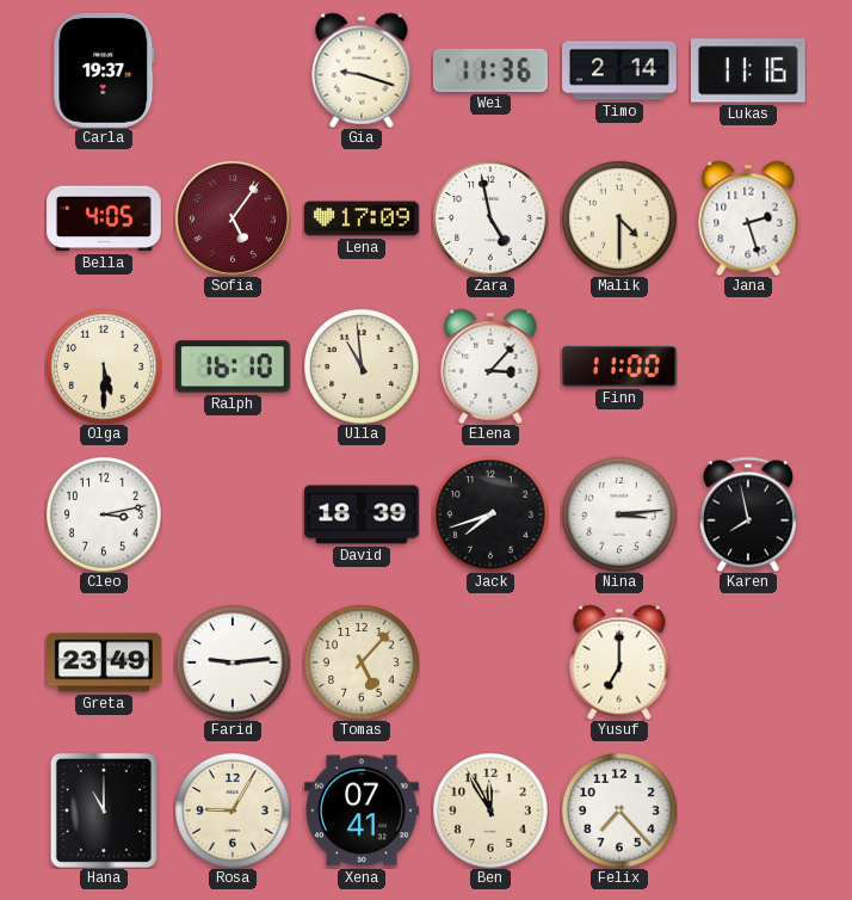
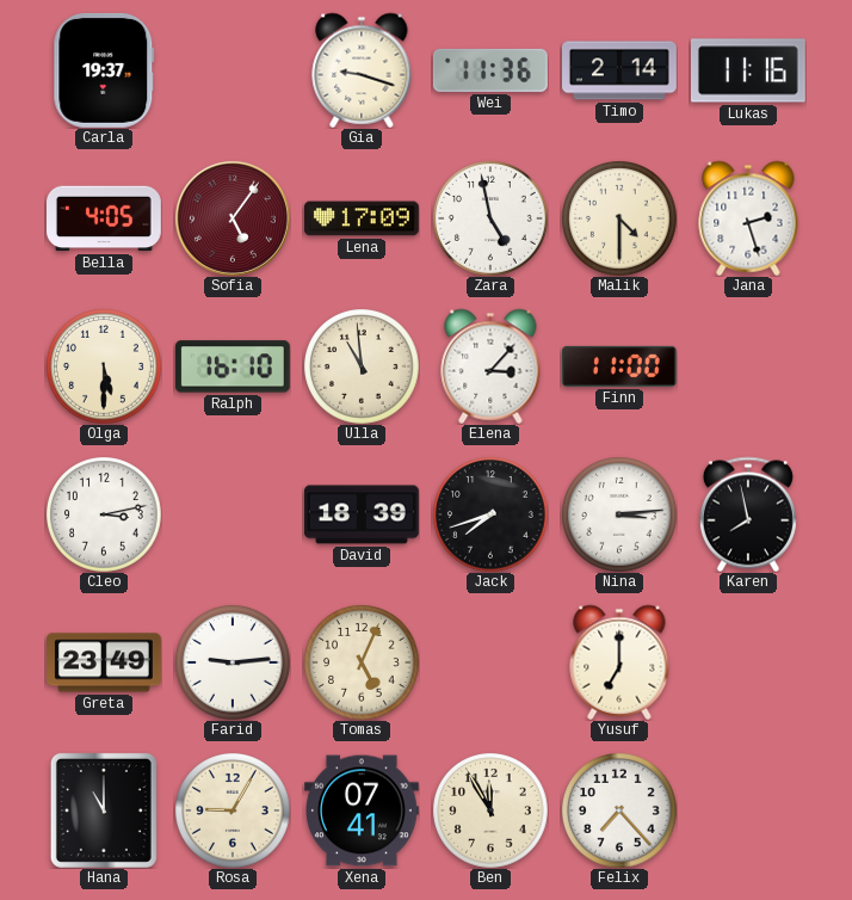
Tomas: 5:07 -> 5:04
